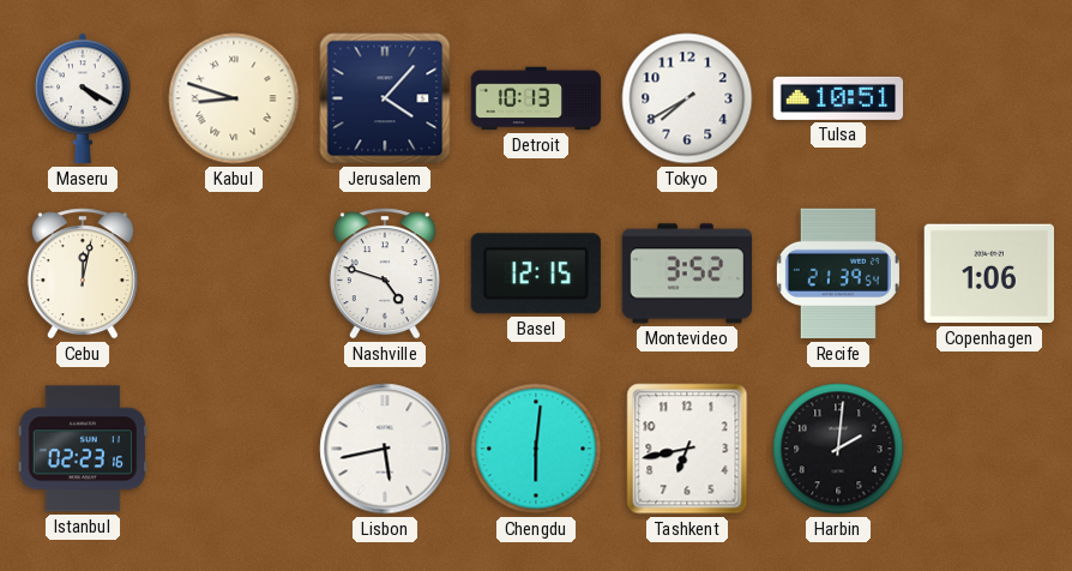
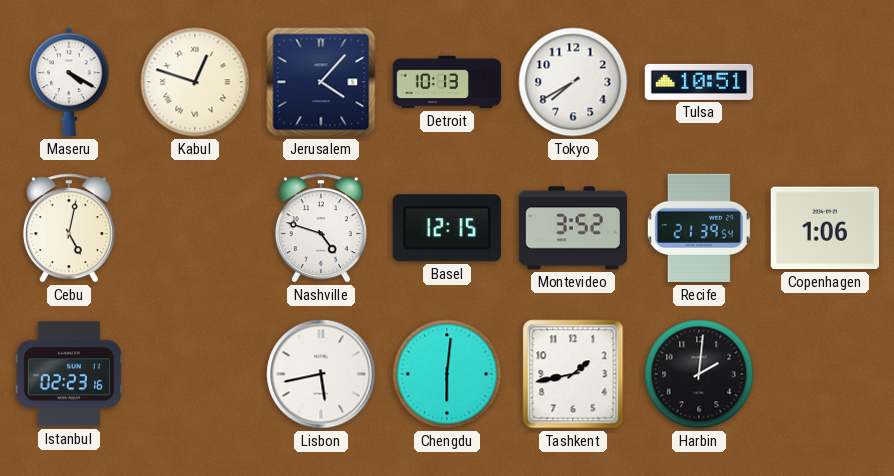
Kabul: 8:48 -> 12:48
Cebu: 12:02 -> 5:02
Tashkent: 6:43 -> 1:43
